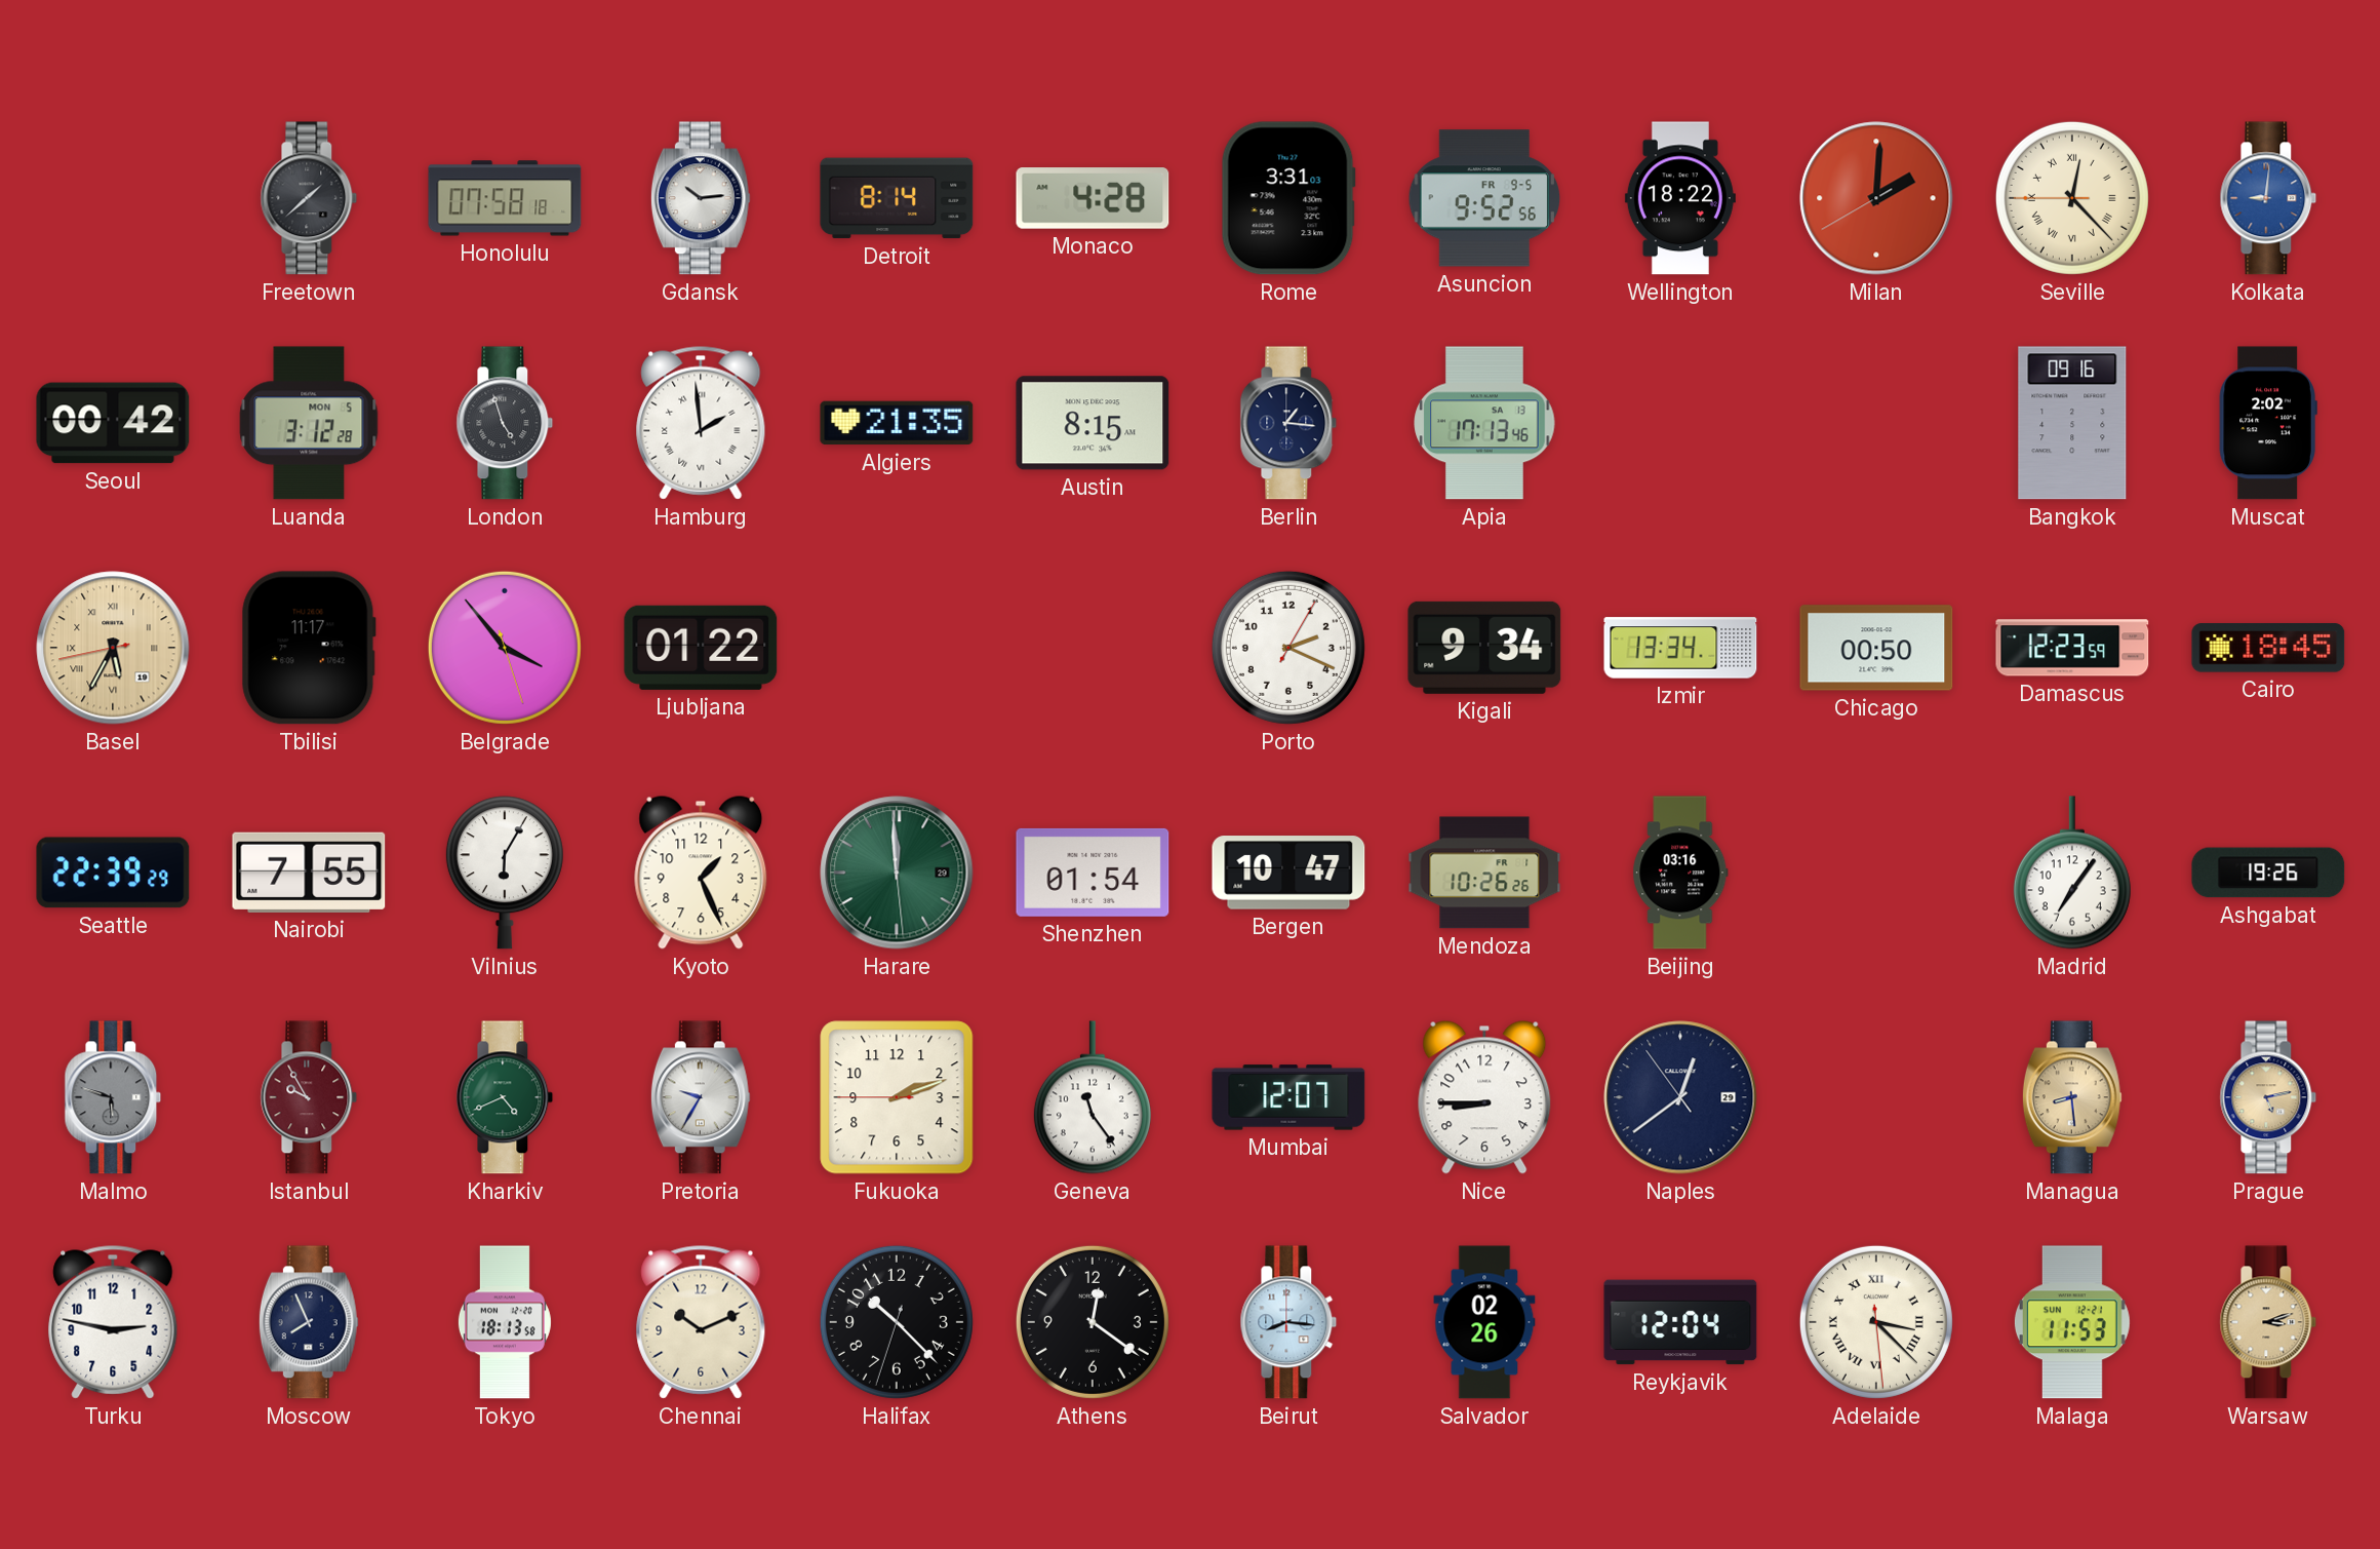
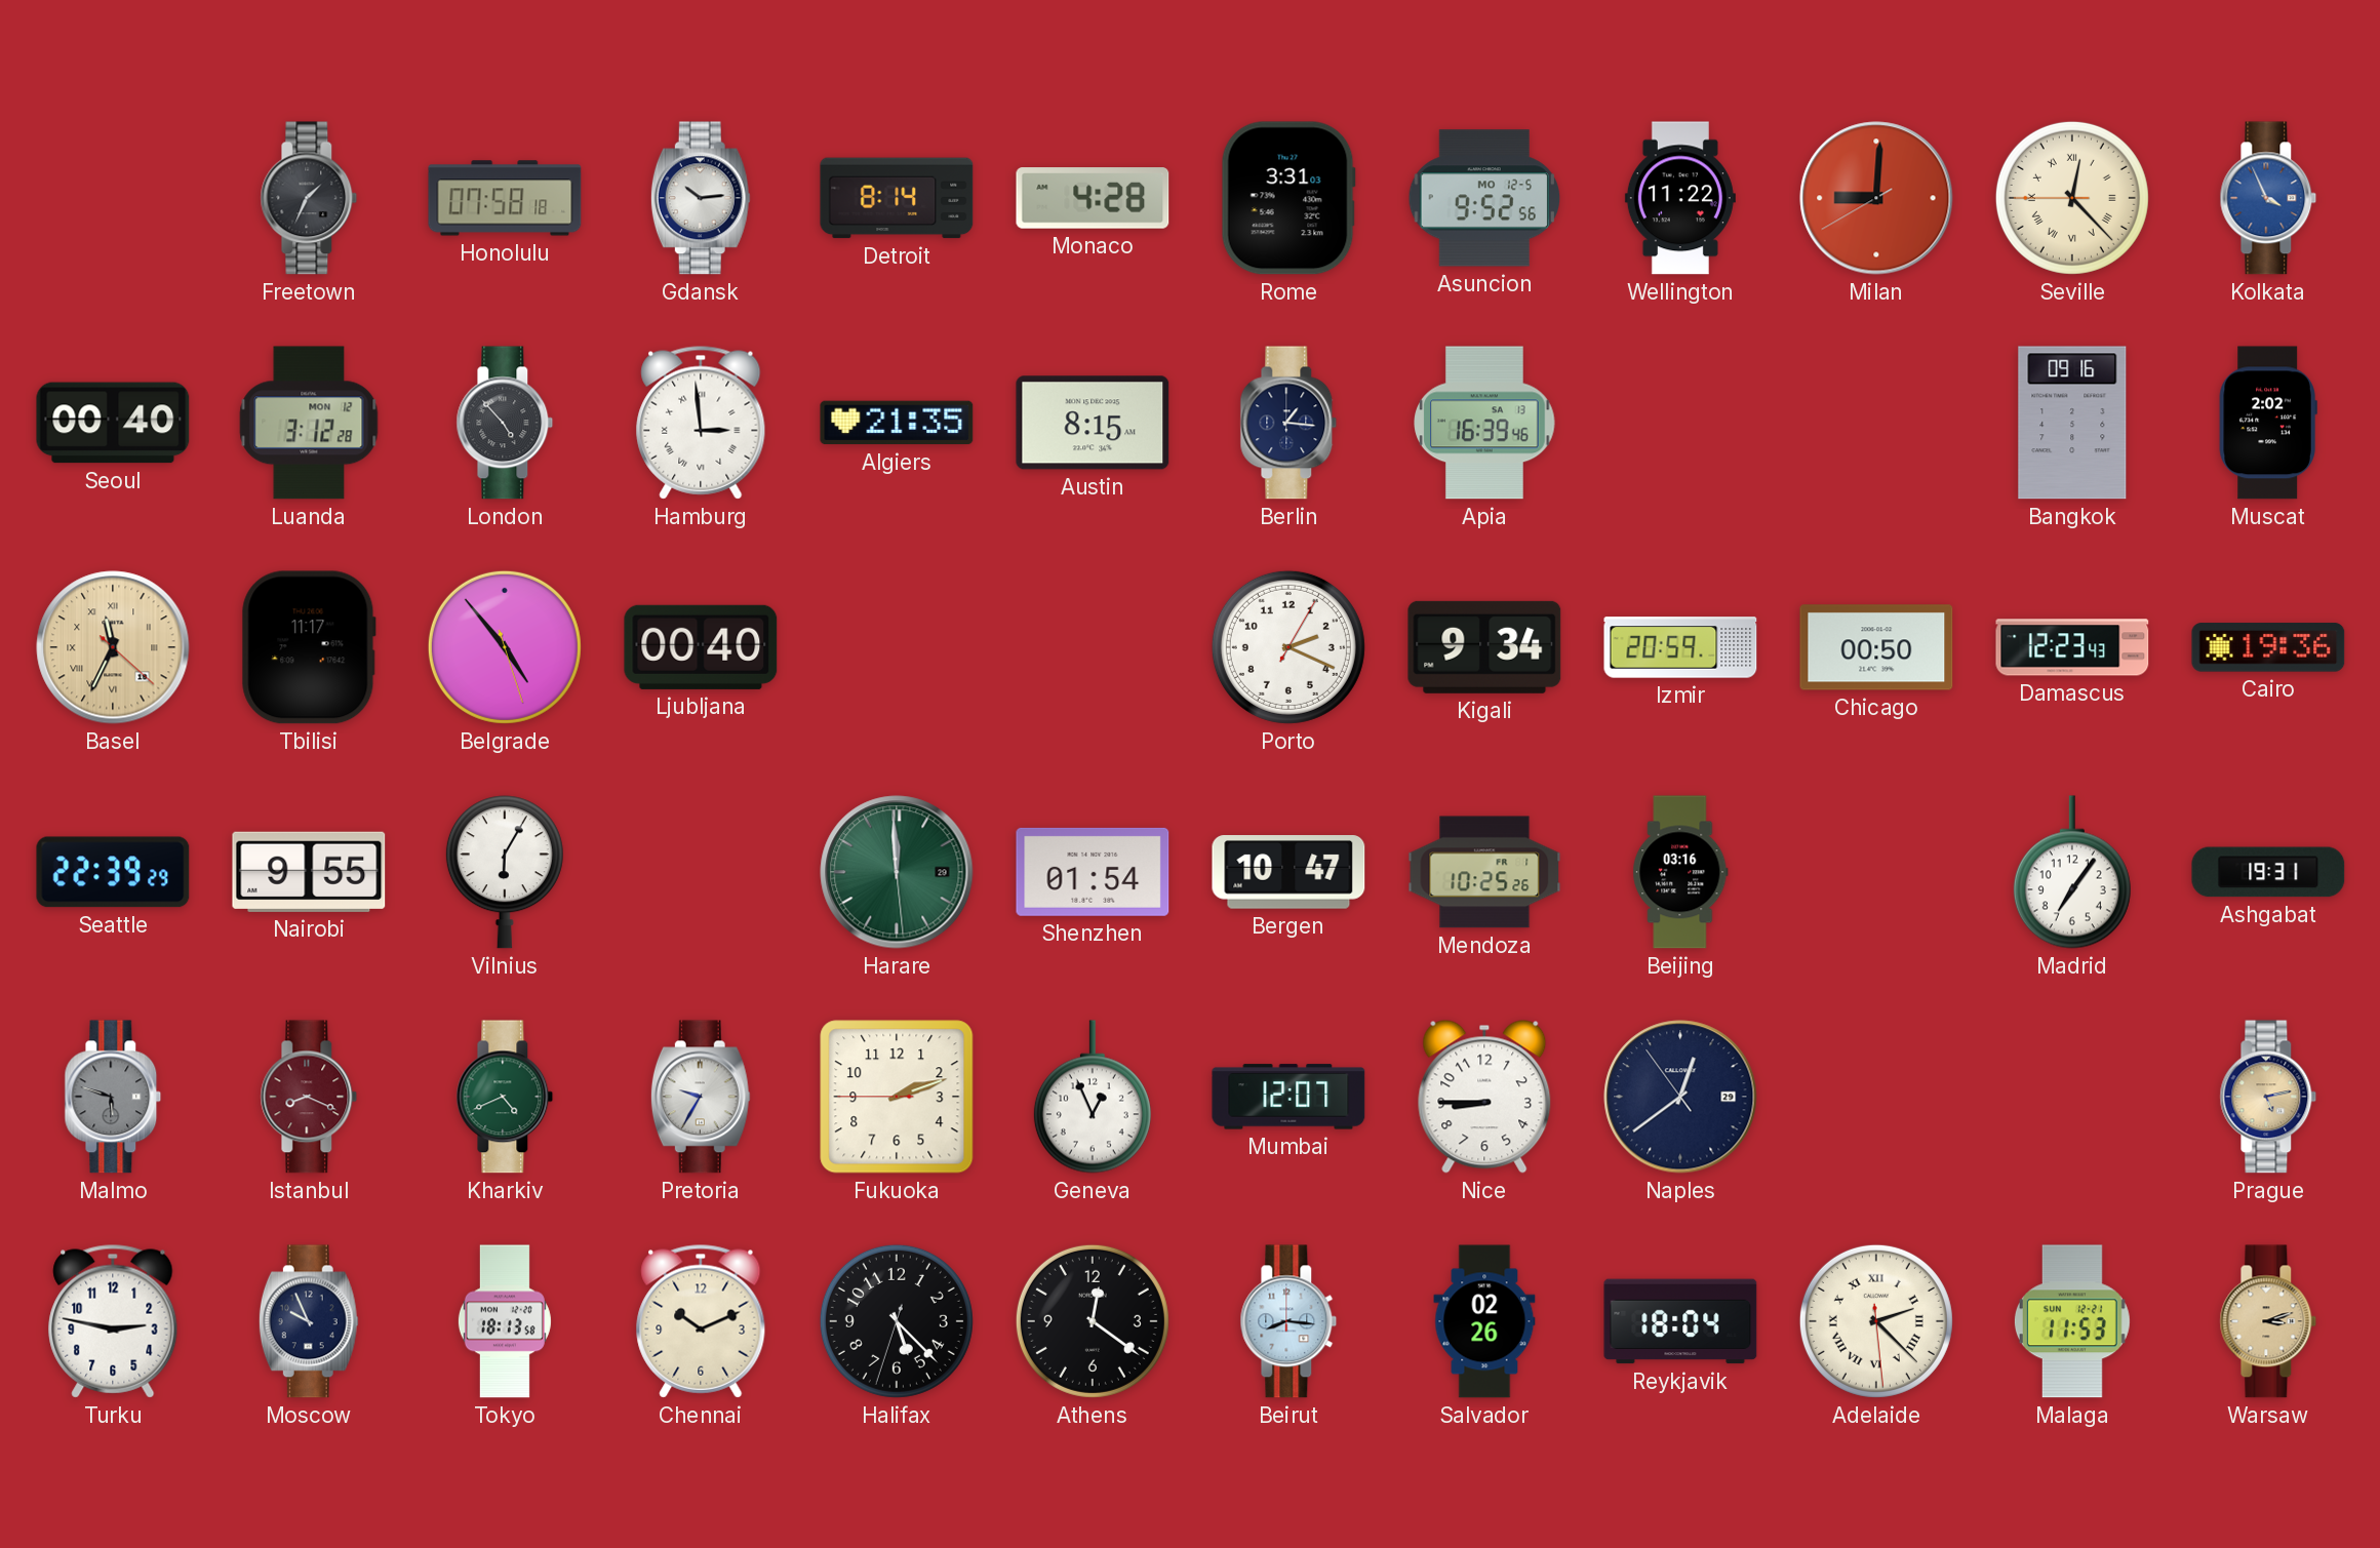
Freetown: 1:38 -> 1:34
Asuncion date: FR 9-5 -> MO 12-5
Wellington: 18:22 -> 11:22
Milan: 2:00 -> 9:00
Kolkata: 9:01 -> 3:56
Seoul: 00:42 -> 00:40
Luanda date: MON 5 -> MON 12
London: 4:57 -> 4:53
Hamburg: 1:59 -> 2:59
Apia: 17:13 -> 16:39
Basel: 5:34 -> 11:34
Belgrade: 3:53 -> 4:53
Ljubljana: 01:22 -> 00:40
Izmir: 13:34 -> 20:59
Damascus: 12:23:59 -> 12:23:43
Cairo: 18:45 -> 19:36
Nairobi: 7:55 -> 9:55
Kyoto: 1:26 -> none
Mendoza: 10:26 -> 10:25
Ashgabat: 19:26 -> 19:31
Istanbul: 9:55 -> 8:19
Geneva: 11:24 -> 12:56
Managua: 8:29 -> none
Moscow: 7:56 -> 9:56
Halifax: 10:22 -> 5:22
Reykjavik: 12:04 -> 18:04
Adelaide: 3:22 -> 2:22
